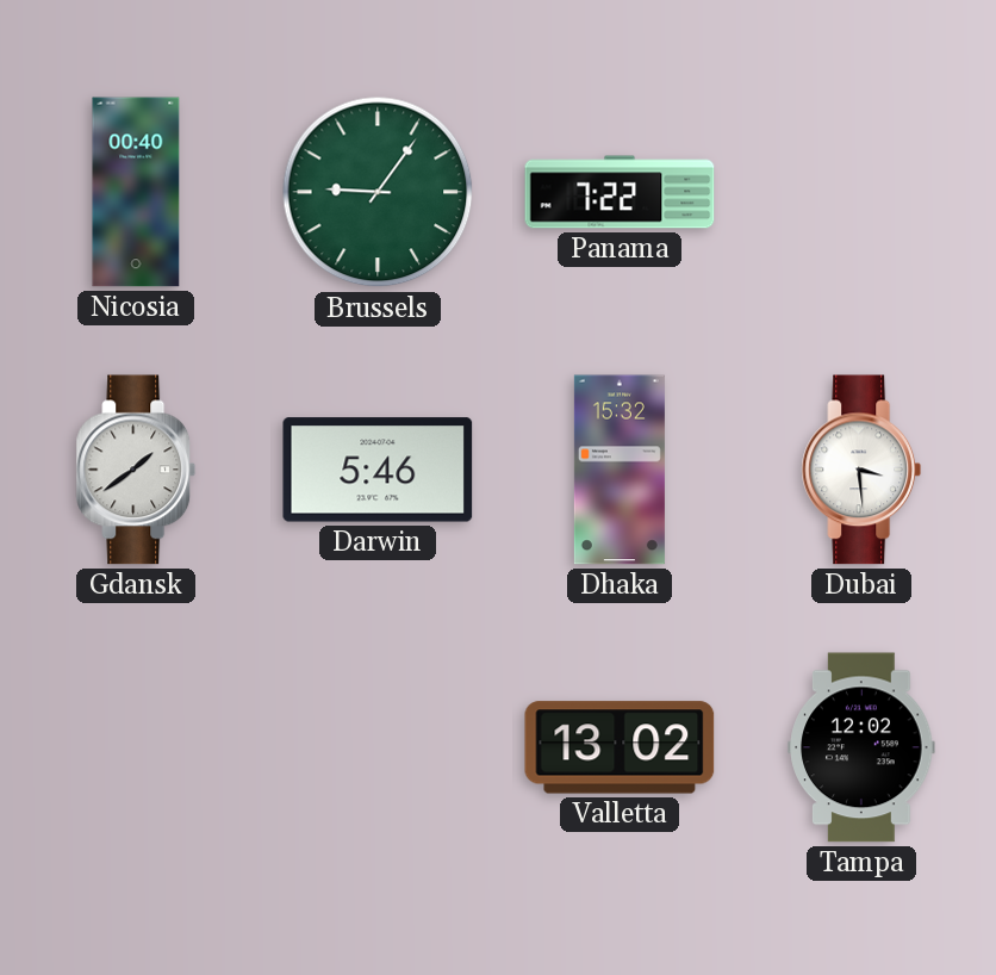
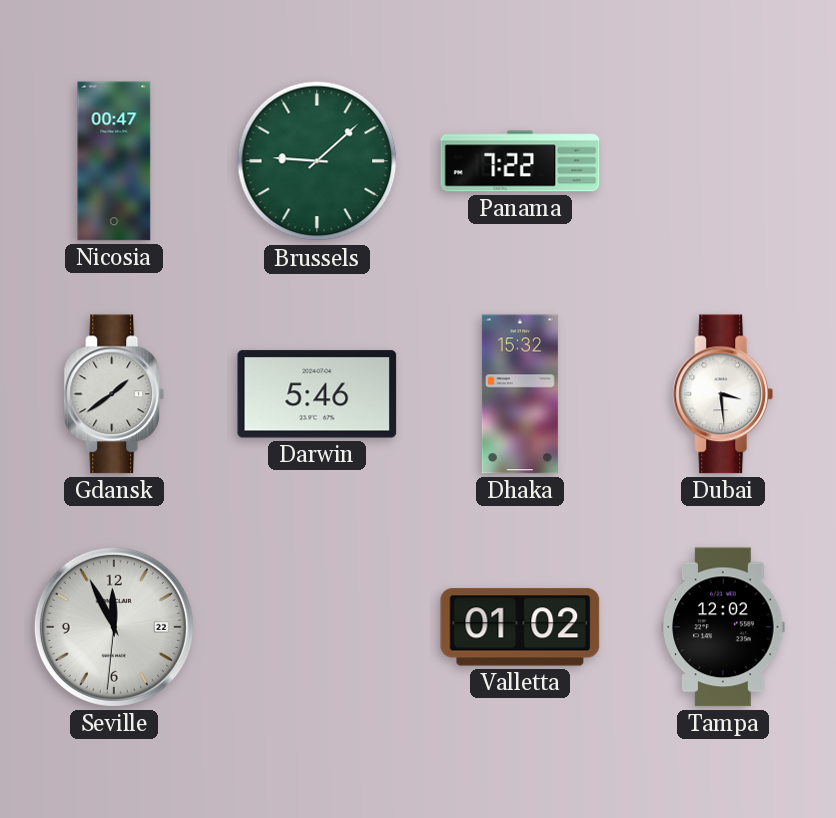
Nicosia: 00:40 -> 00:47
Brussels: 9:06 -> 9:08
Seville: none -> 11:55
Valletta: 13:02 -> 01:02
